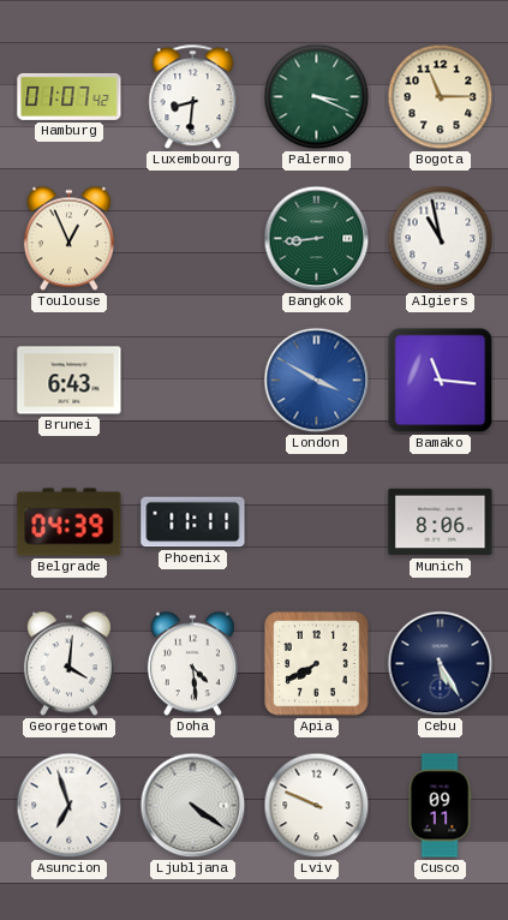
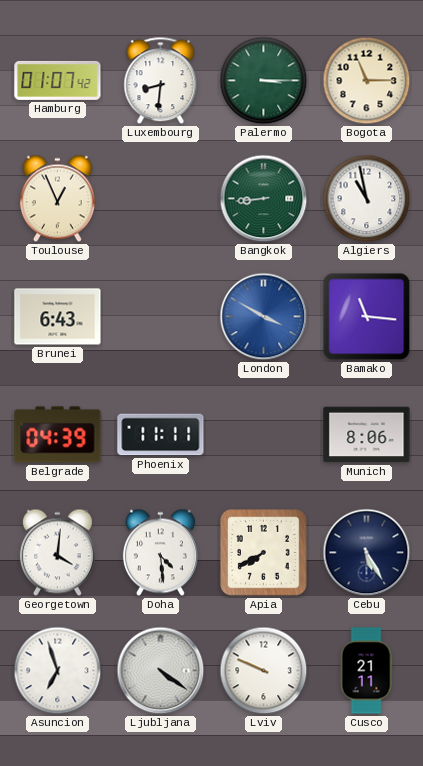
Palermo: 3:19 -> 3:15
Cusco: 09:11 -> 21:11
